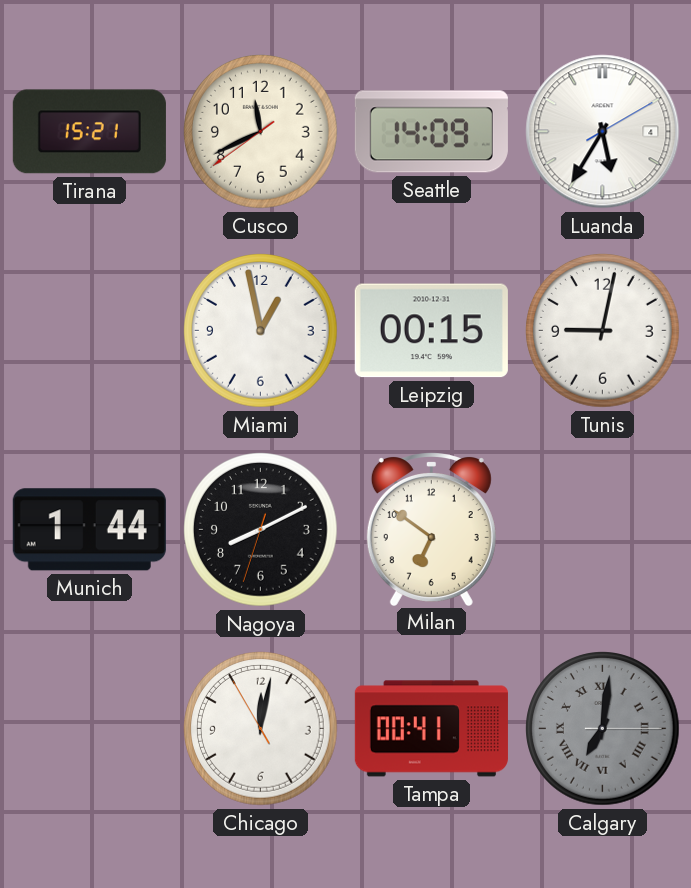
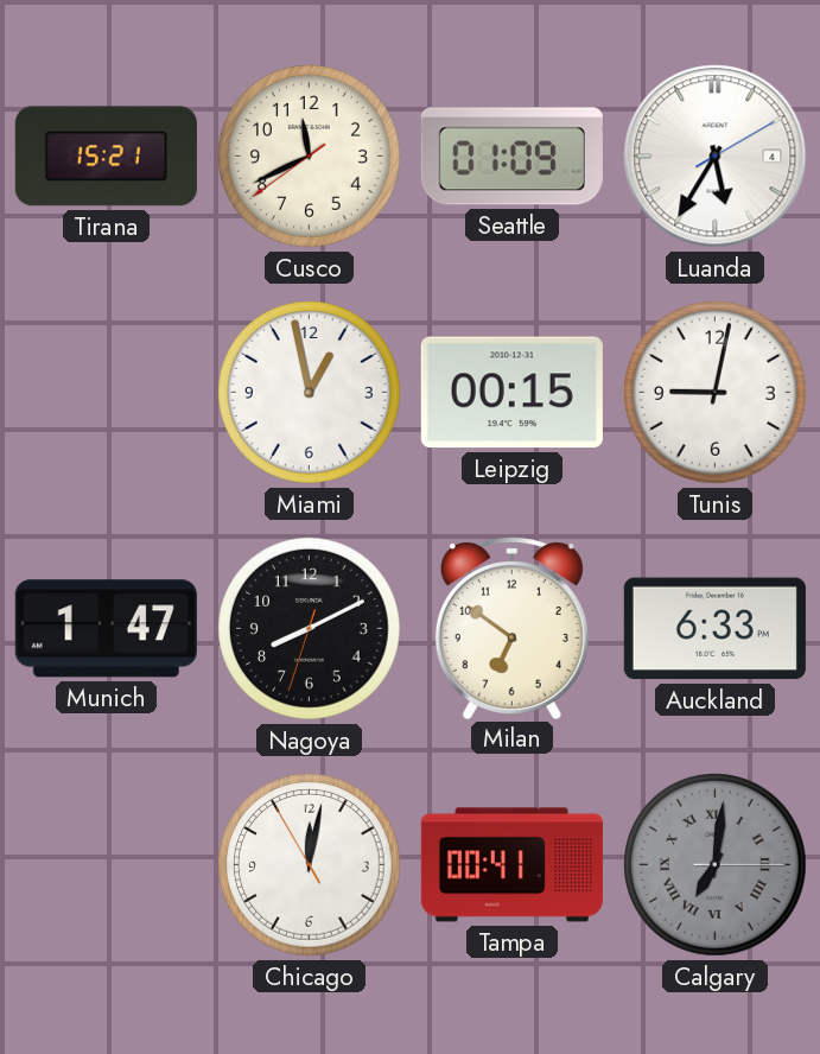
Seattle: 14:09 -> 01:09
Munich: 1:44 -> 1:47
Auckland: none -> 6:33
